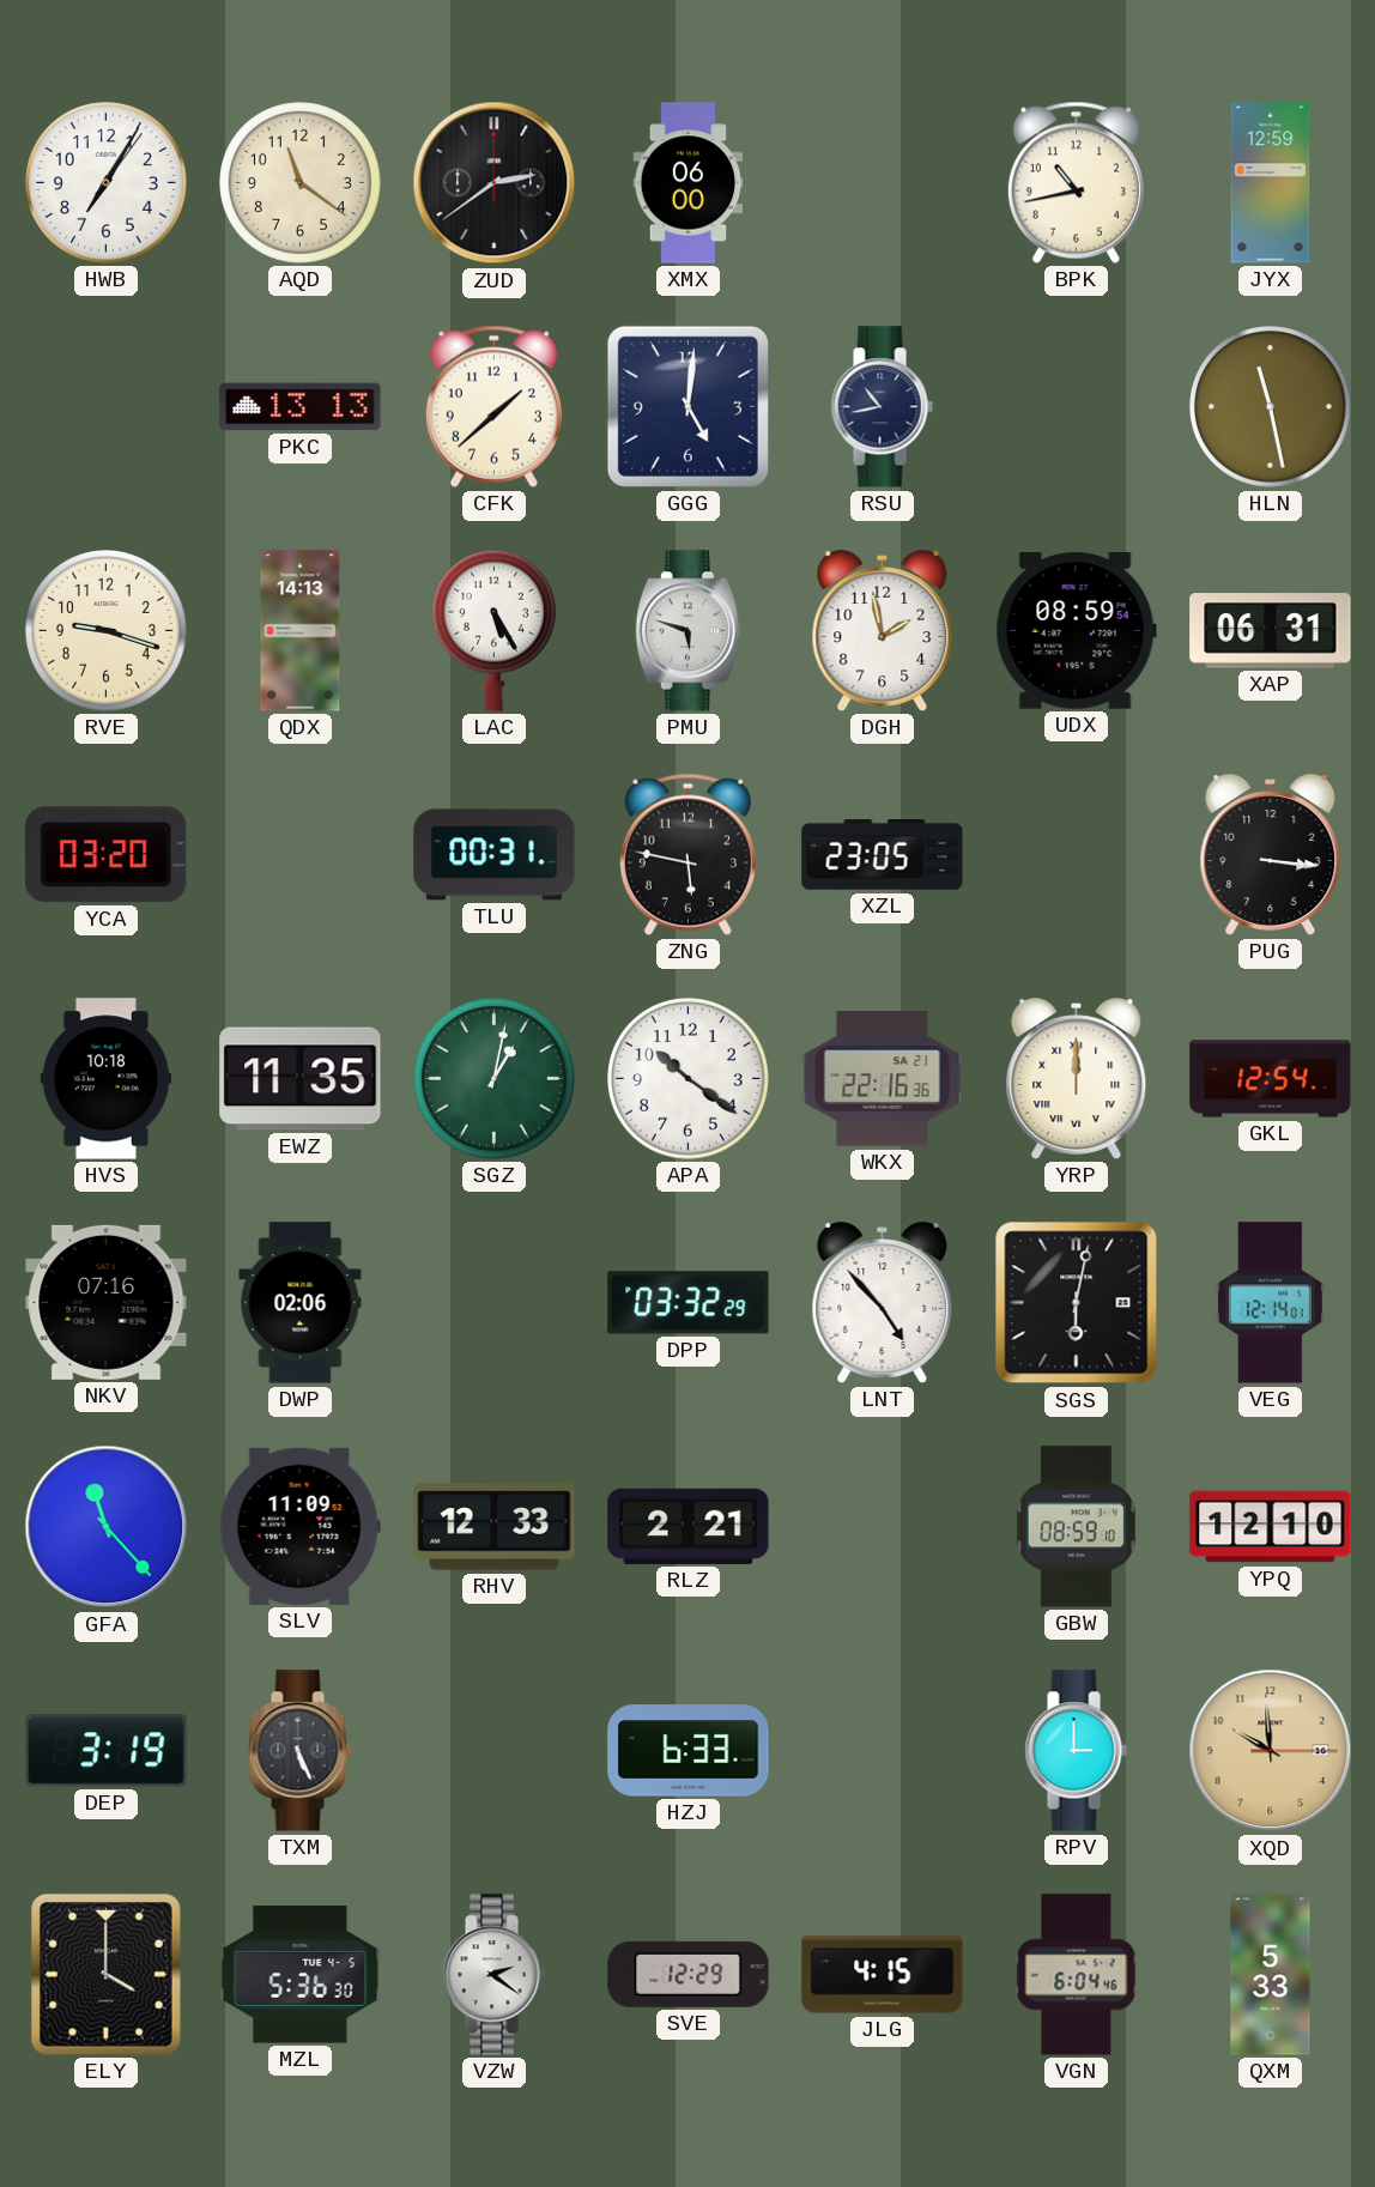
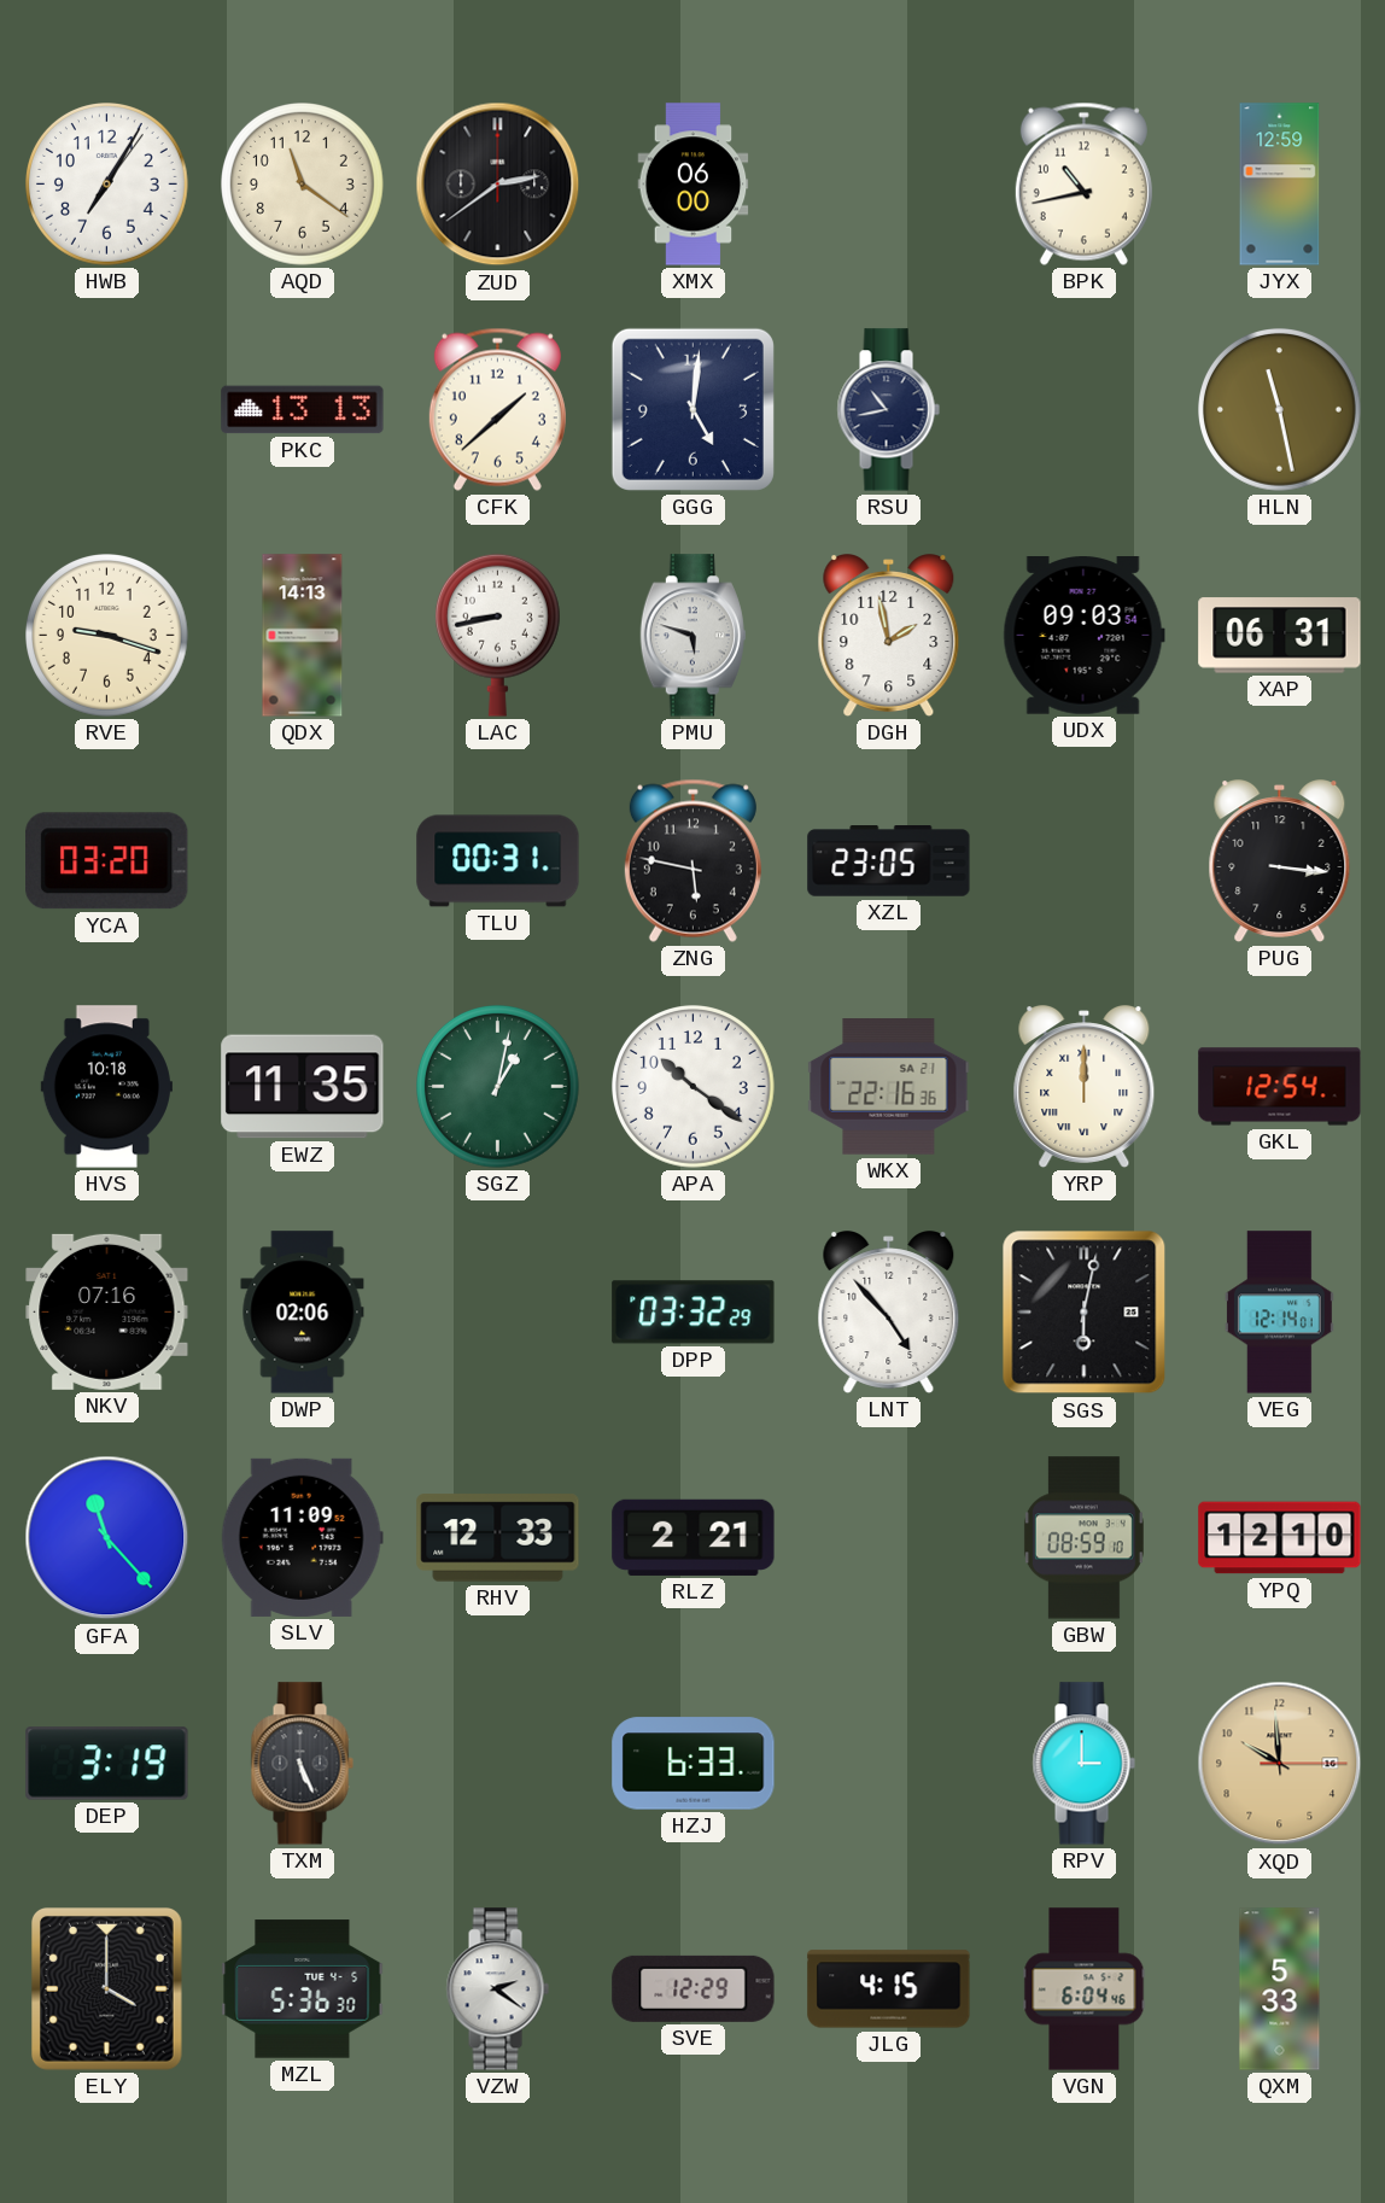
LAC: 5:25 -> 8:43
UDX: 08:59 -> 09:03
